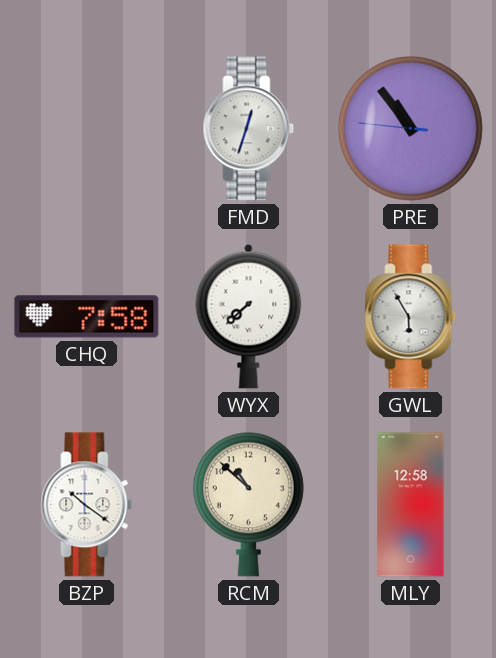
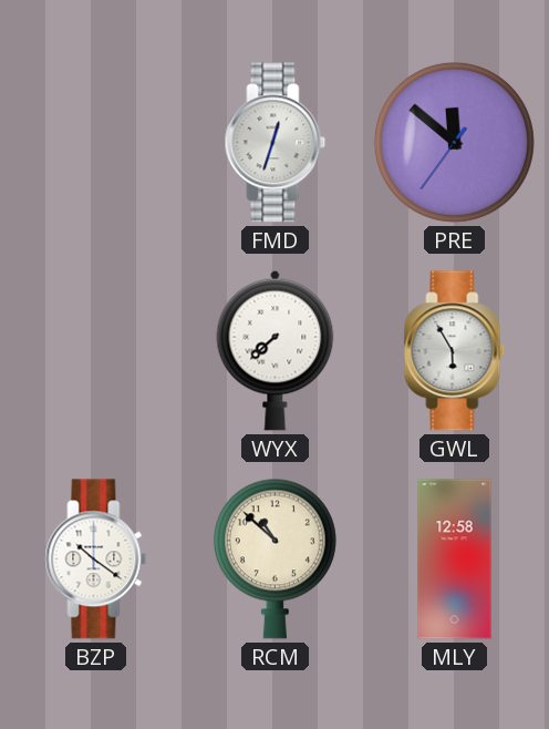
PRE: 10:53 -> 11:51
CHQ: 7:58 -> none
